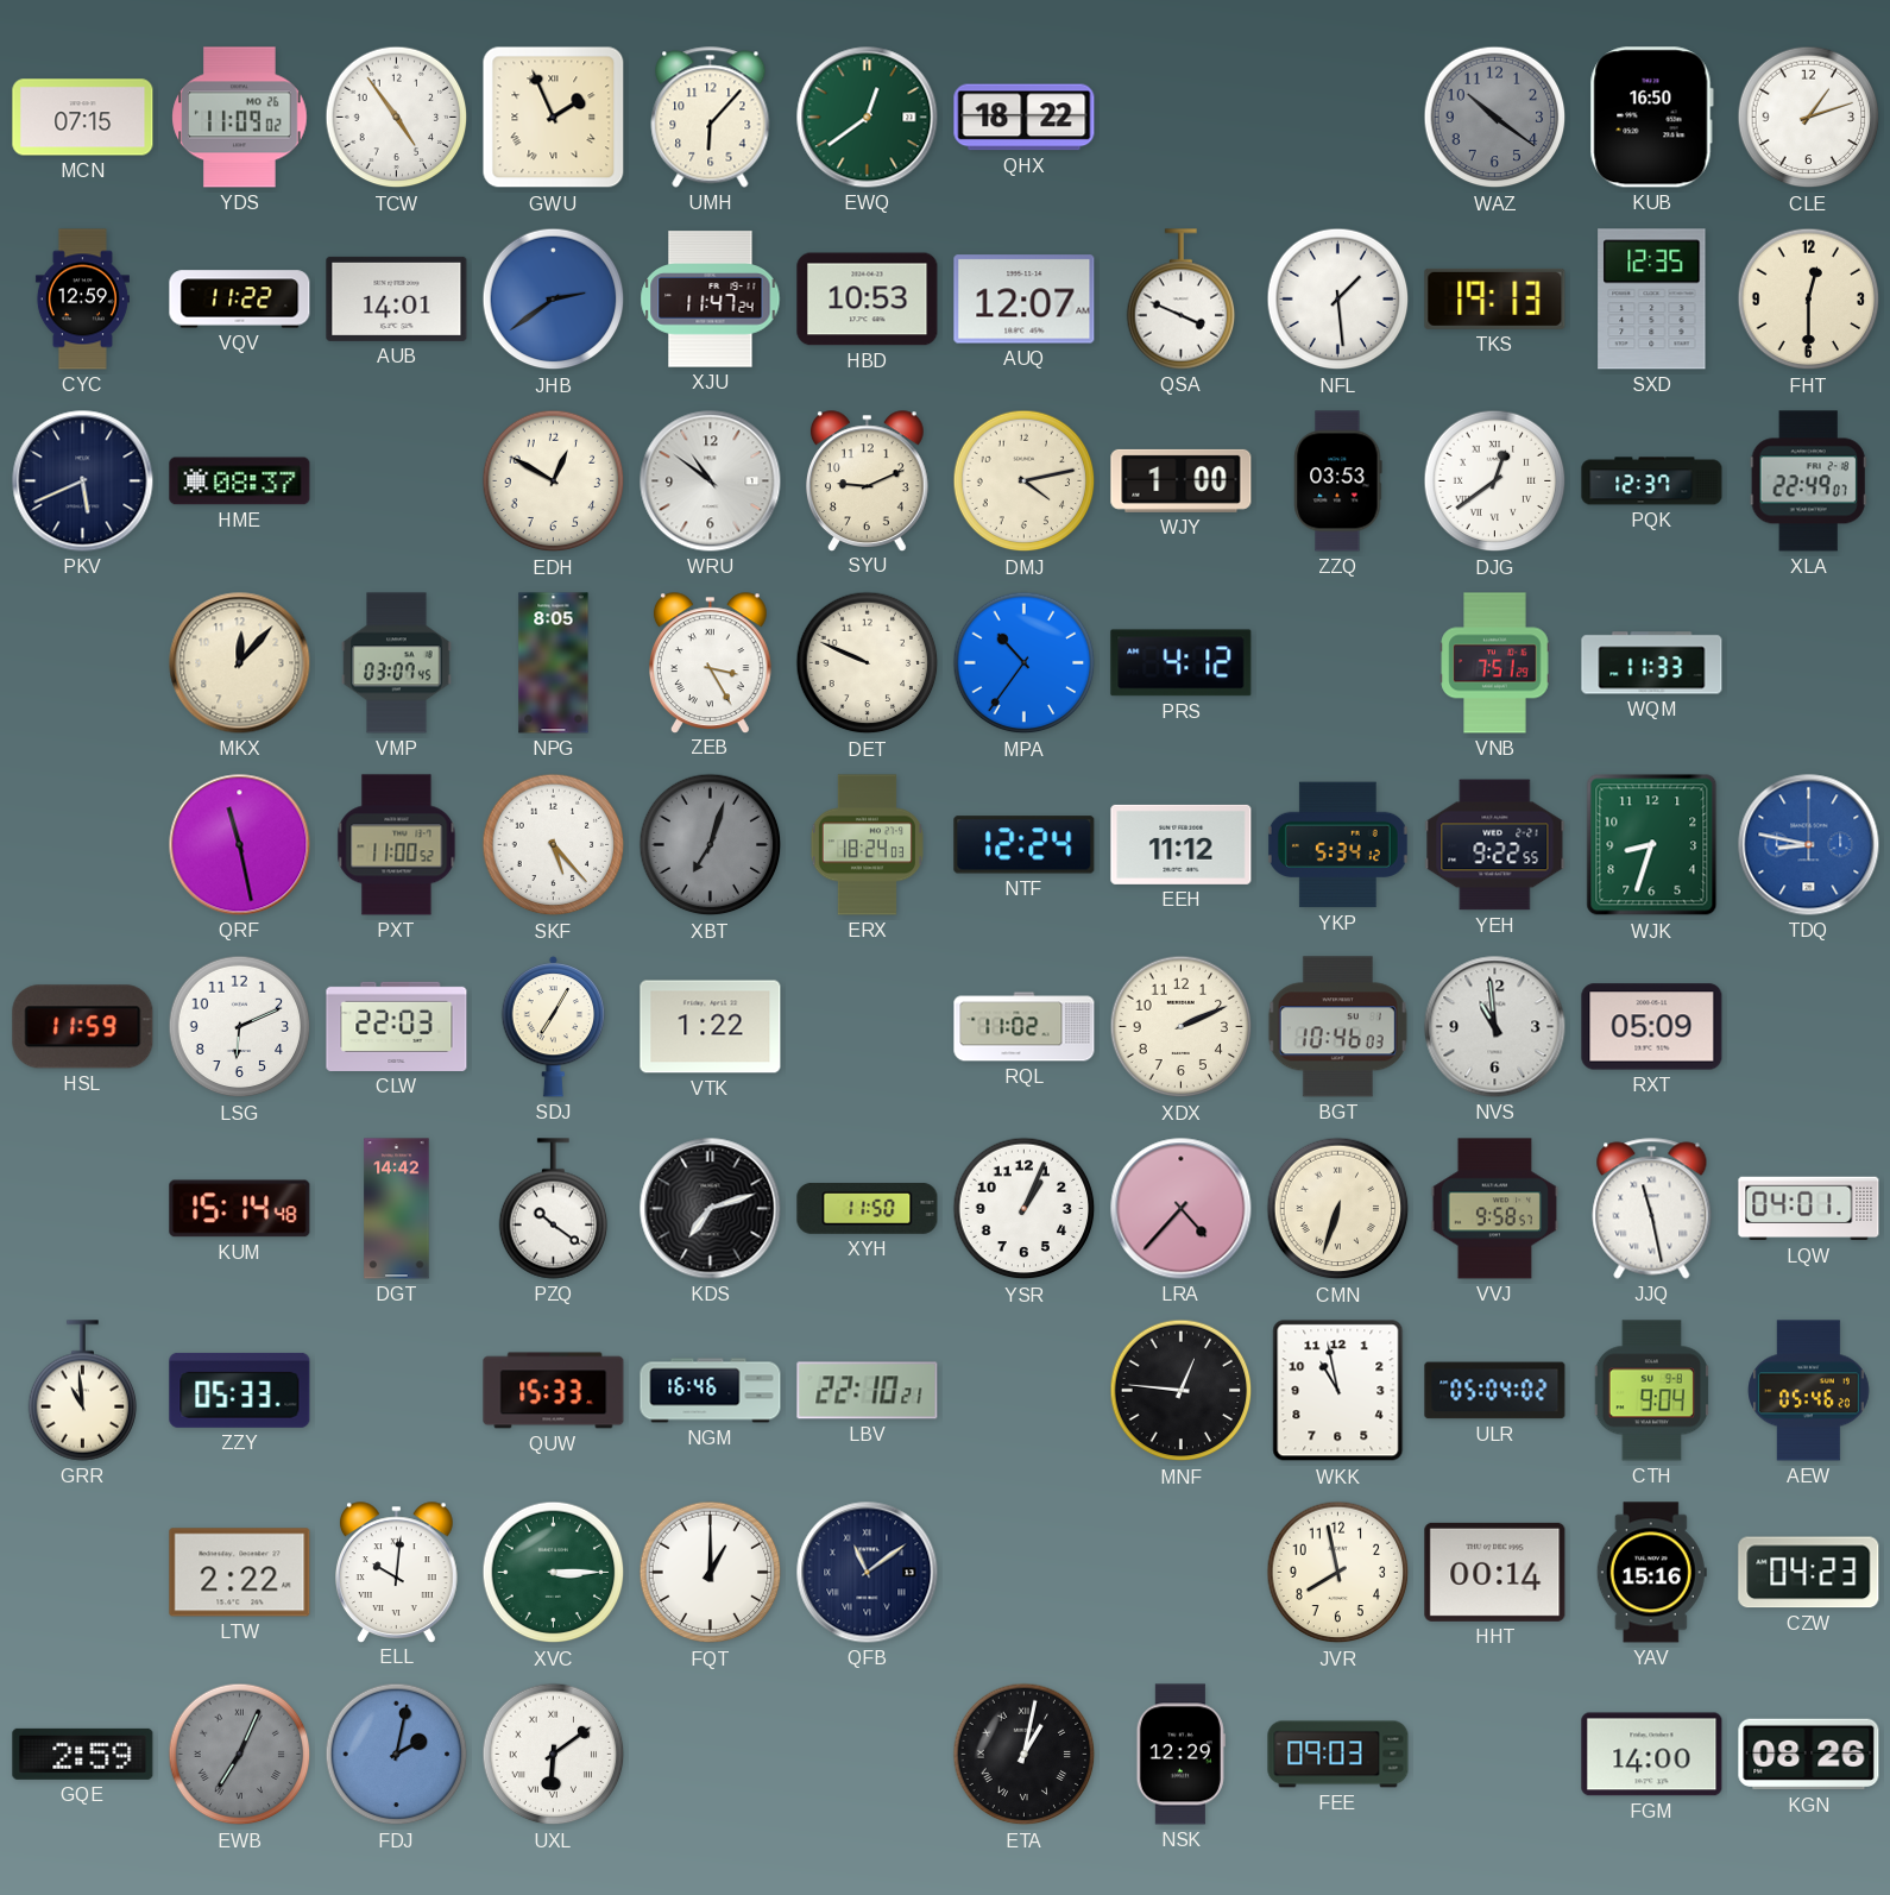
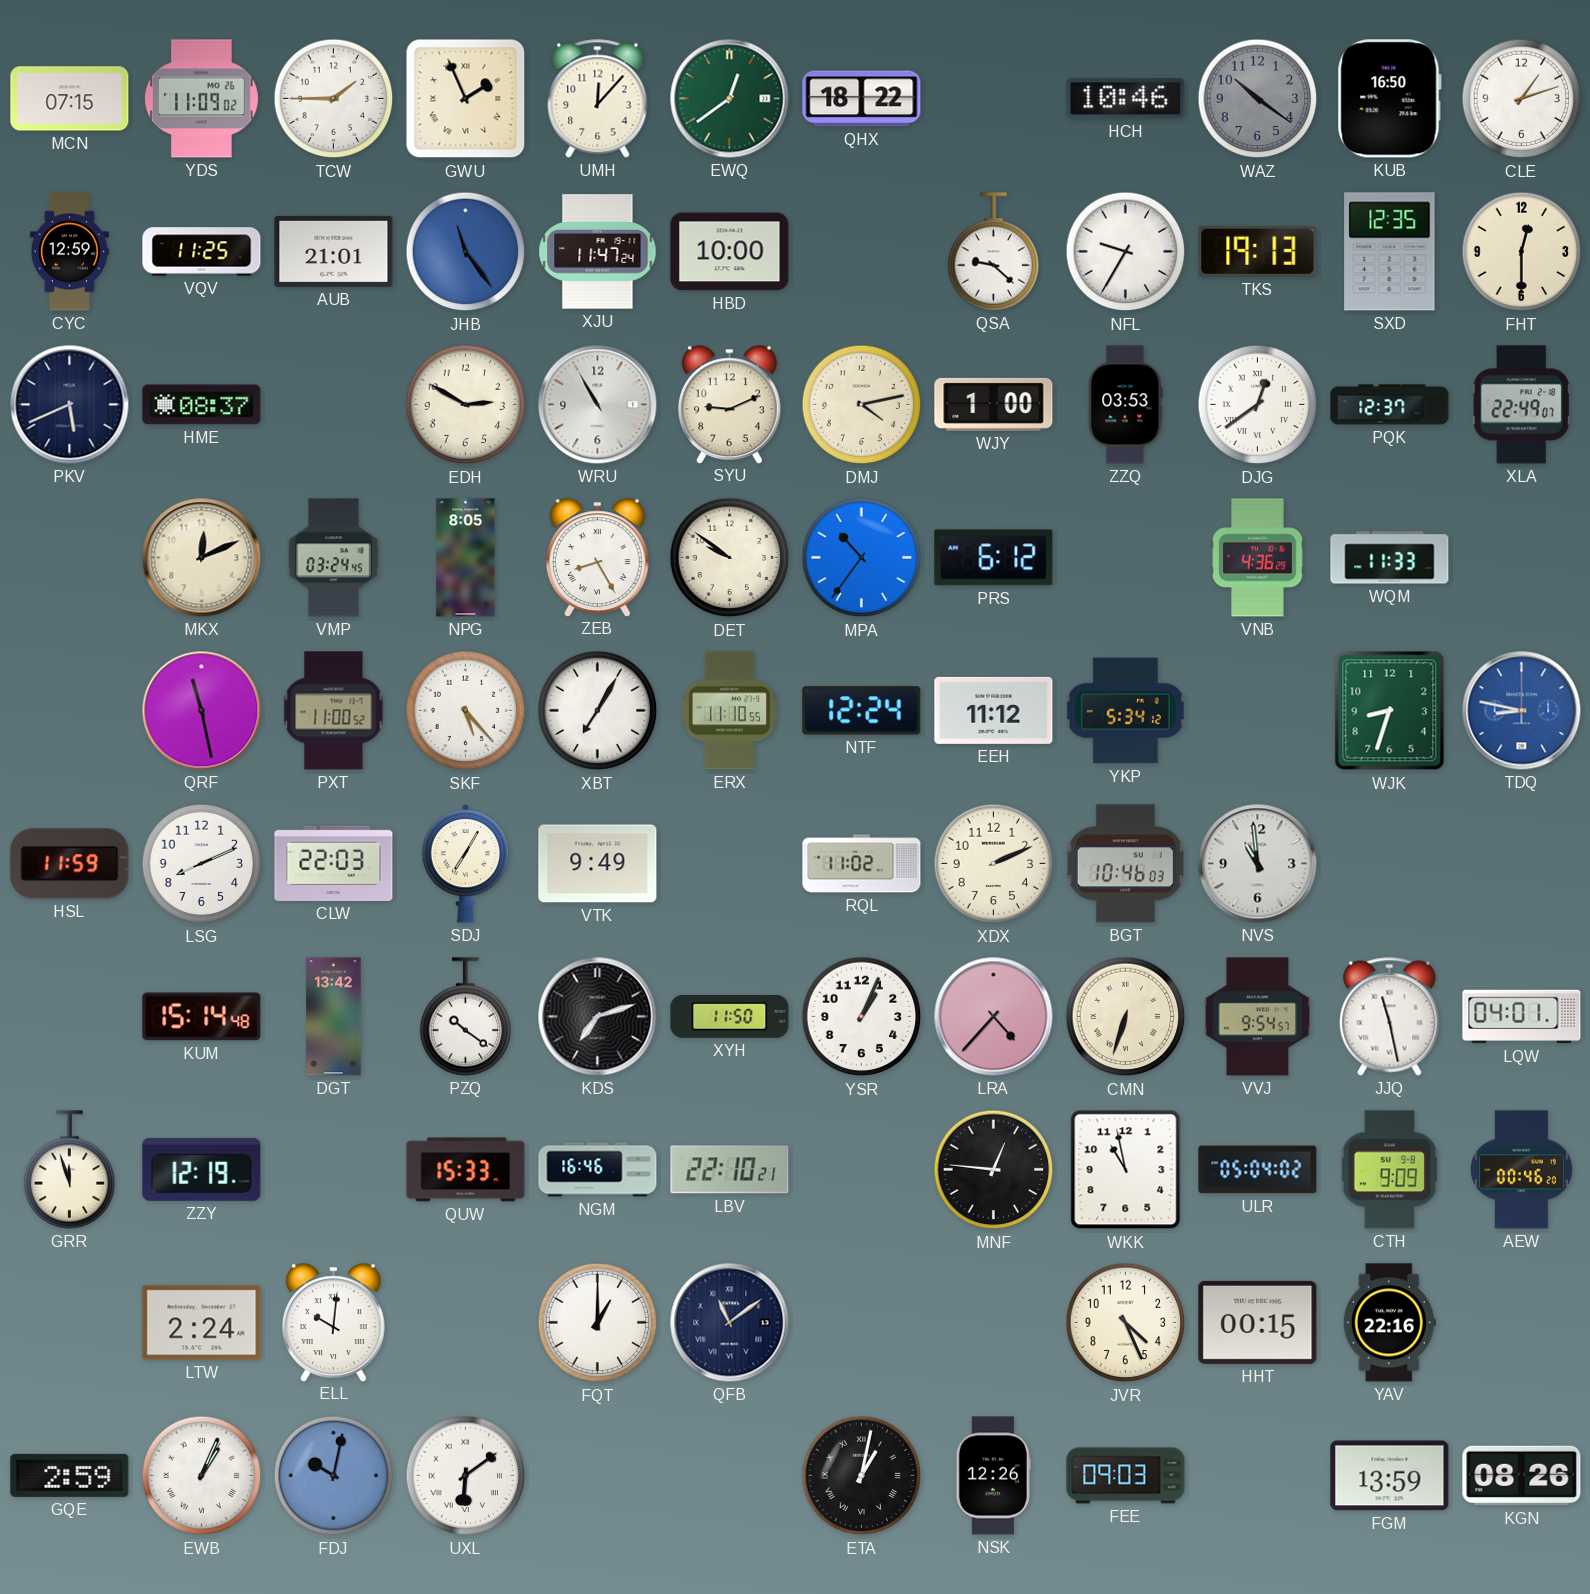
TCW: 4:54 -> 1:45
UMH: 6:07 -> 12:07
HCH: none -> 10:46
VQV: 11:22 -> 11:25
AUB: 14:01 -> 21:01
JHB: 2:39 -> 11:24
HBD: 10:53 -> 10:00
AUQ: 12:07 -> none
QSA: 3:49 -> 9:22
NFL: 1:29 -> 9:35
EDH: 12:50 -> 2:50
WRU: 10:51 -> 10:55
MKX: 12:07 -> 12:11
VMP: 03:07 -> 03:24
ZEB: 3:25 -> 8:25
DET: 9:49 -> 9:51
PRS: 4:12 -> 6:12
VNB: 7:51 -> 4:36
XBT: 7:03 -> 7:05
XBT dial: grey -> white
ERX: 18:24 -> 11:10
YEH: 9:22 -> none
LSG: 6:11 -> 8:11
VTK: 1:22 -> 9:49
RXT: 05:09 -> none
DGT: 14:42 -> 13:42
VVJ: 9:58 -> 9:54
GRR: 10:59 -> 11:57
ZZY: 05:33 -> 12:19
CTH: 9:04 -> 9:09
AEW: 05:46 -> 00:46
LTW: 2:22 -> 2:24
XVC: 3:15 -> none
JVR: 7:58 -> 4:26
HHT: 00:14 -> 00:15
YAV: 15:16 -> 22:16
CZW: 04:23 -> none
EWB: 7:04 -> 1:04
EWB dial: grey -> white
FDJ: 2:02 -> 10:02
NSK: 12:29 -> 12:26
FGM: 14:00 -> 13:59
